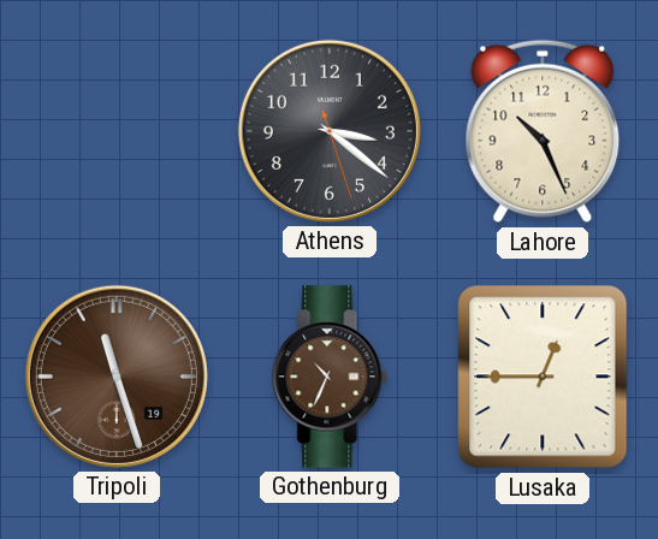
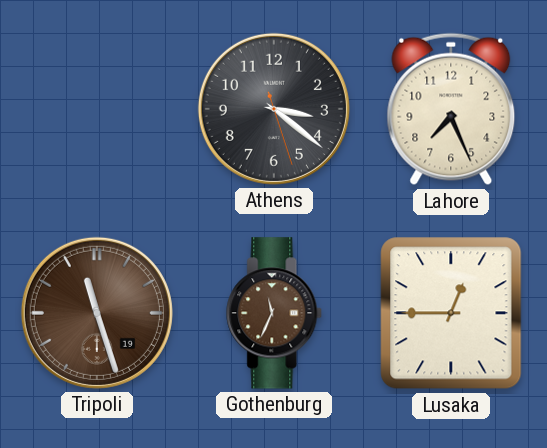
Lahore: 10:26 -> 7:26
Gothenburg: 10:34 -> 11:34
